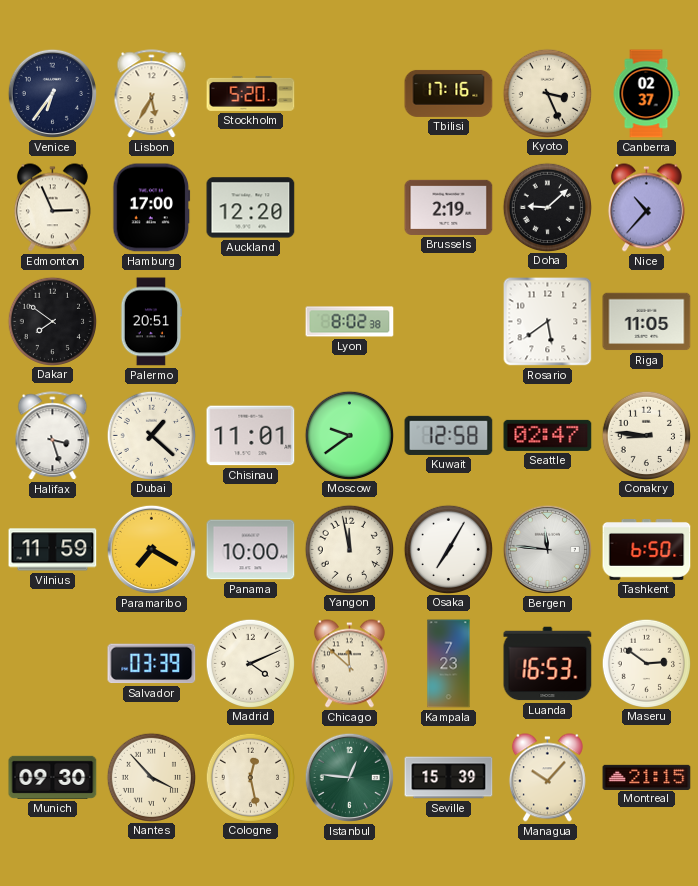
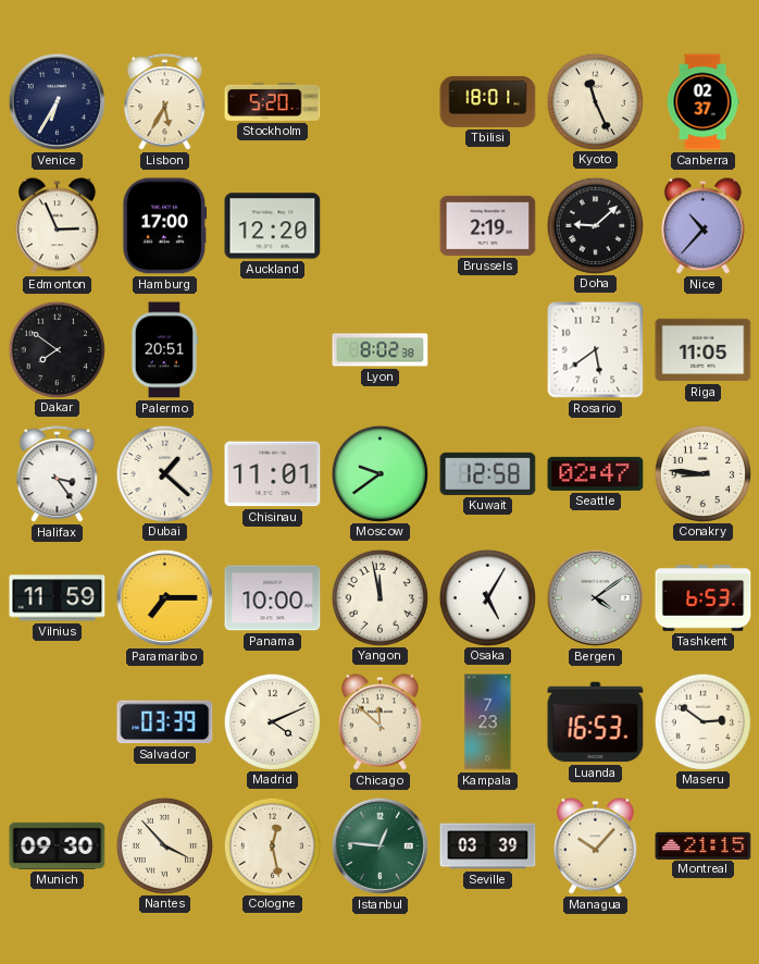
Venice: 6:36 -> 6:35
Tbilisi: 17:16 -> 18:01
Kyoto: 3:26 -> 11:26
Halifax: 3:27 -> 3:24
Paramaribo: 7:20 -> 7:15
Osaka: 7:05 -> 5:05
Bergen: 11:46 -> 4:09
Tashkent: 6:50 -> 6:53
Seville: 15:39 -> 03:39
